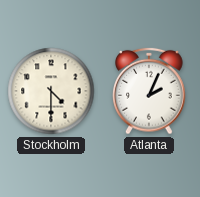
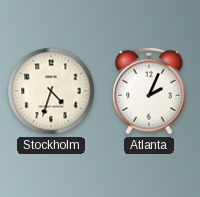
Stockholm: 4:30 -> 4:33
